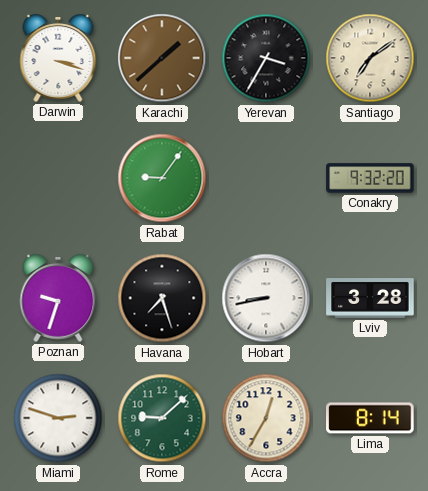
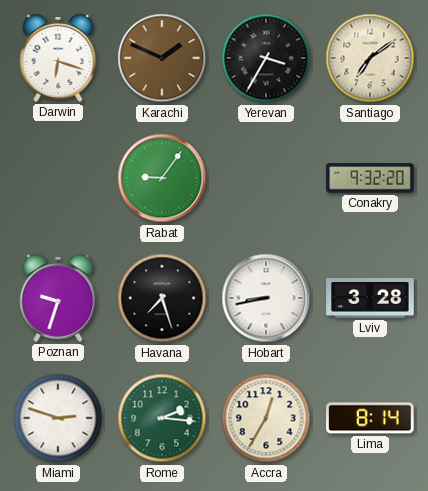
Darwin: 3:18 -> 6:18
Karachi: 1:38 -> 1:49
Rome: 9:08 -> 2:16
